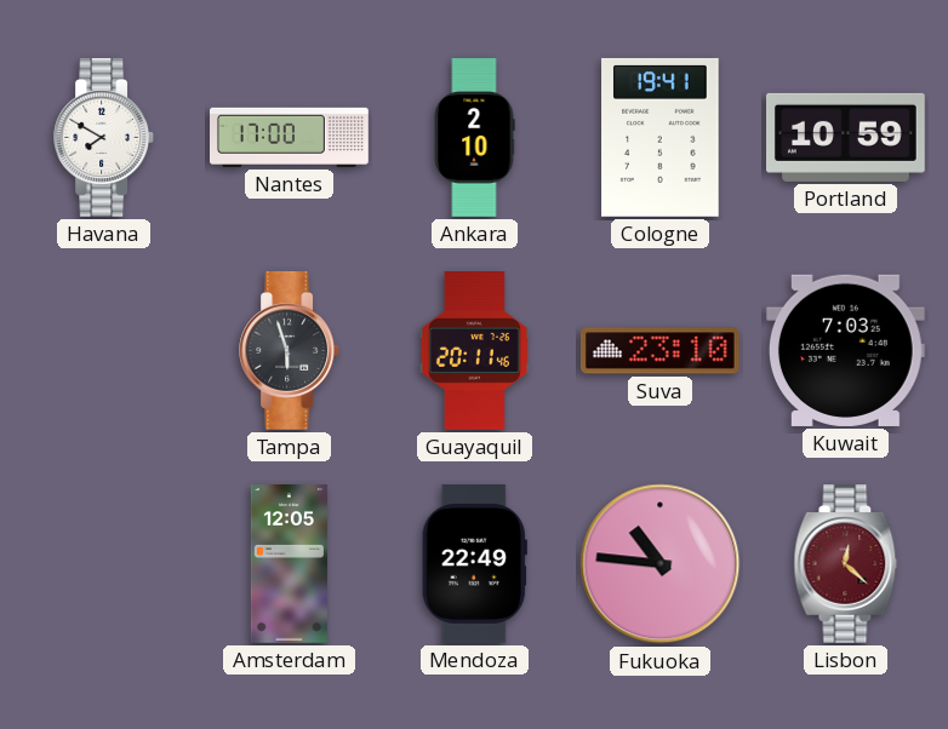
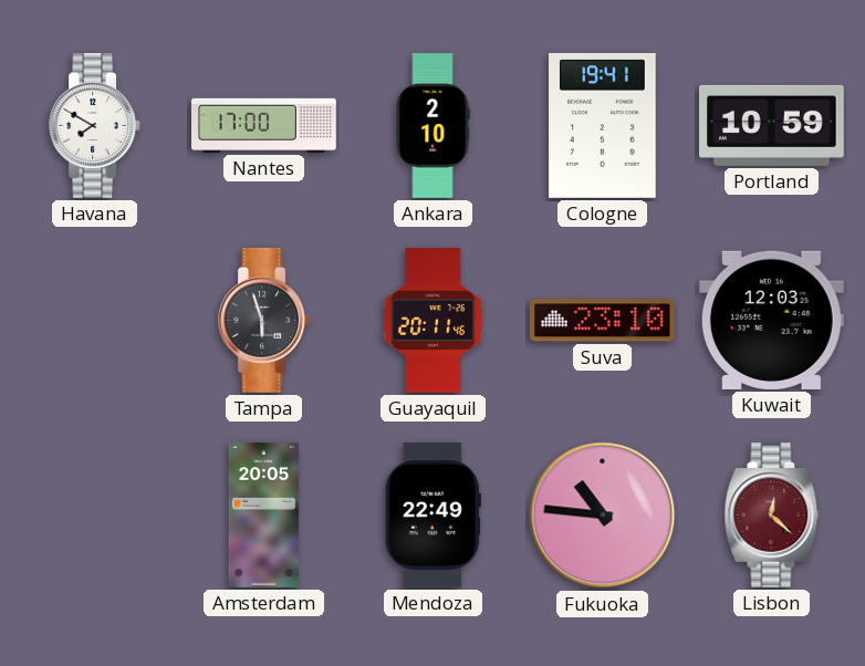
Kuwait: 7:03 -> 12:03
Amsterdam: 12:05 -> 20:05
